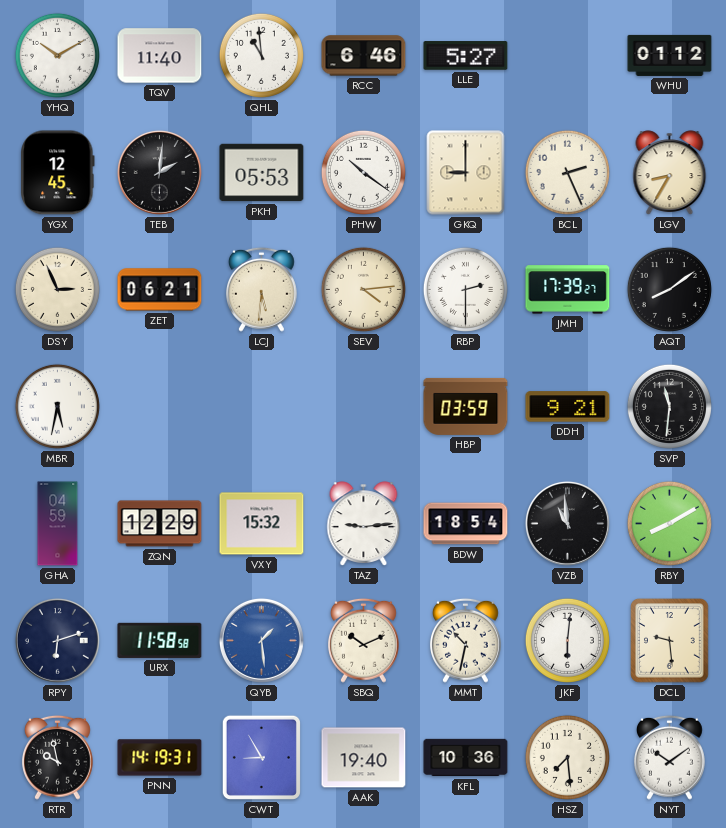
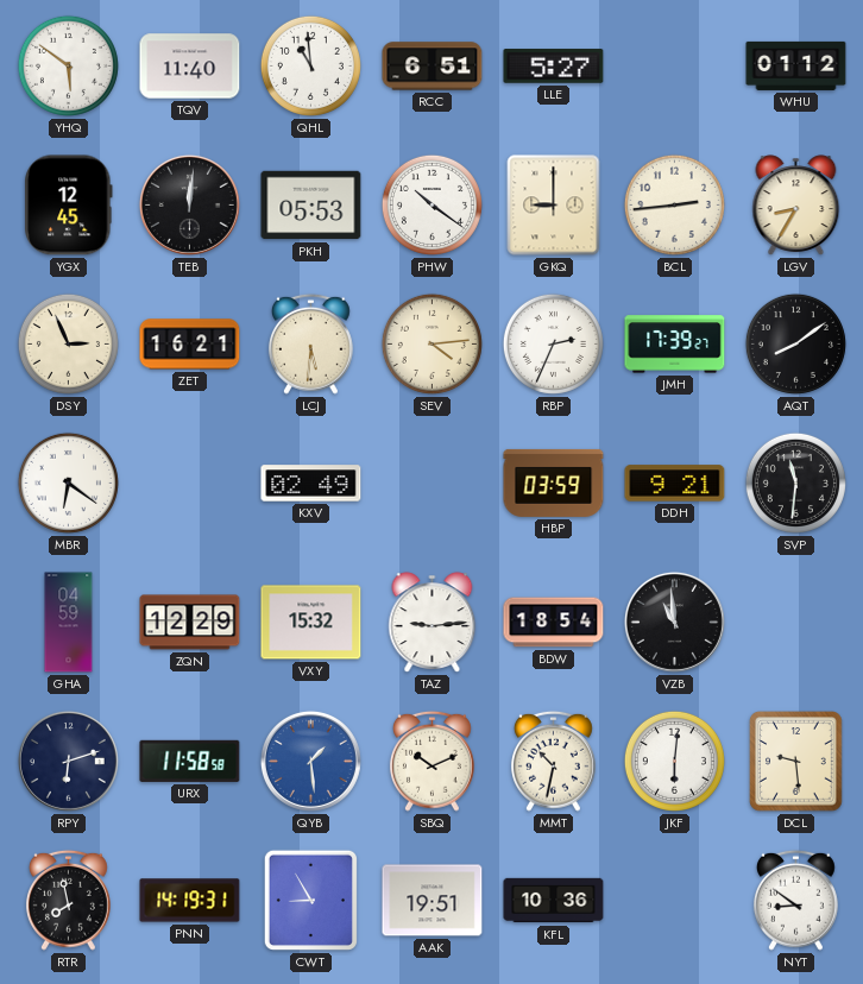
YHQ: 10:10 -> 5:51
RCC: 6:46 -> 6:51
TEB: 2:01 -> 12:01
BCL: 2:26 -> 2:44
ZET: 06:21 -> 16:21
RBP: 2:30 -> 2:34
MBR: 5:32 -> 6:21
KXV: none -> 02:49
RBY: 8:10 -> none
RTR: 9:58 -> 7:58
AAK: 19:40 -> 19:51
HSZ: 7:29 -> none
NYT: 10:09 -> 8:51
